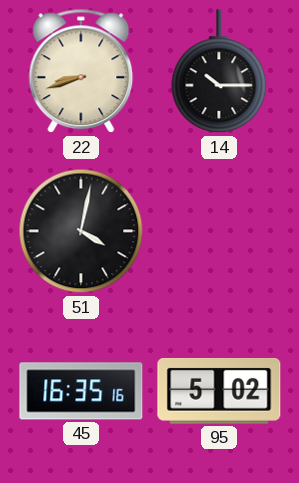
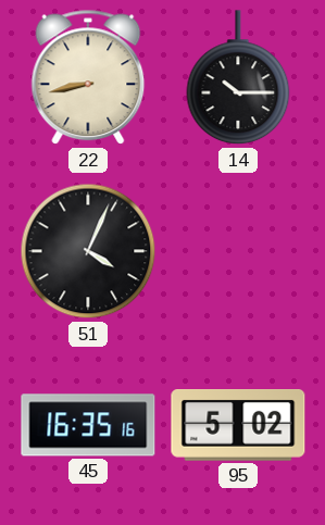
22: 8:42 -> 8:43
51: 4:02 -> 4:04
